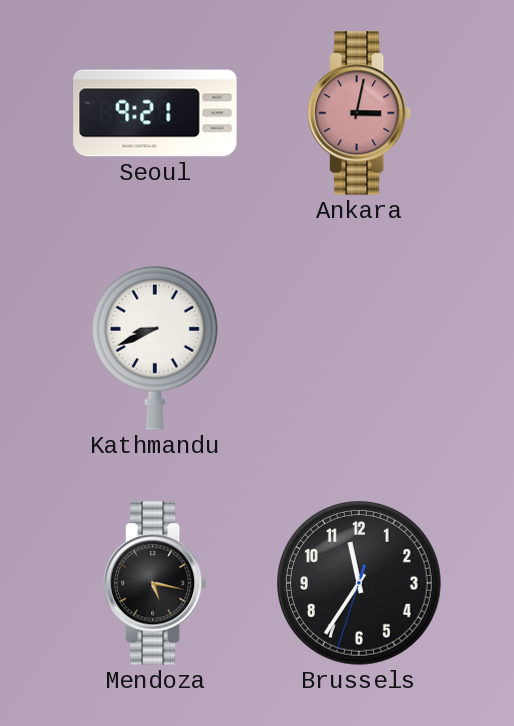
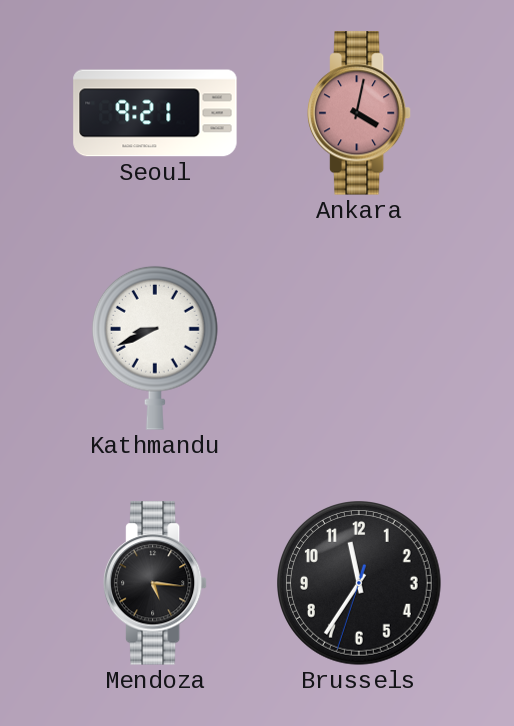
Ankara: 3:02 -> 4:02
Mendoza: 5:17 -> 5:16
